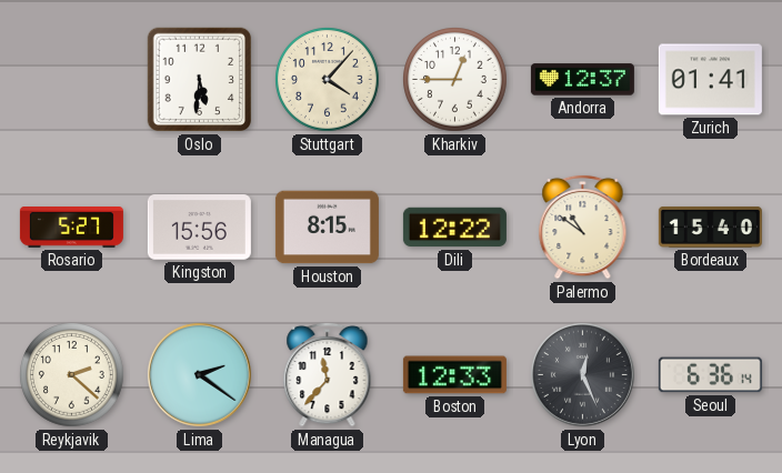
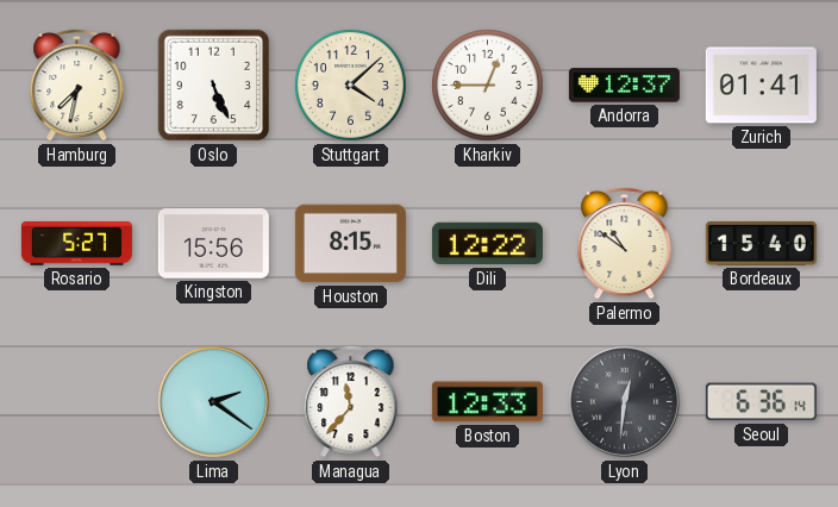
Hamburg: none -> 7:32
Oslo: 5:31 -> 5:26
Stuttgart: 4:07 -> 4:08
Reykjavik: 2:22 -> none
Lyon: 12:26 -> 12:31
